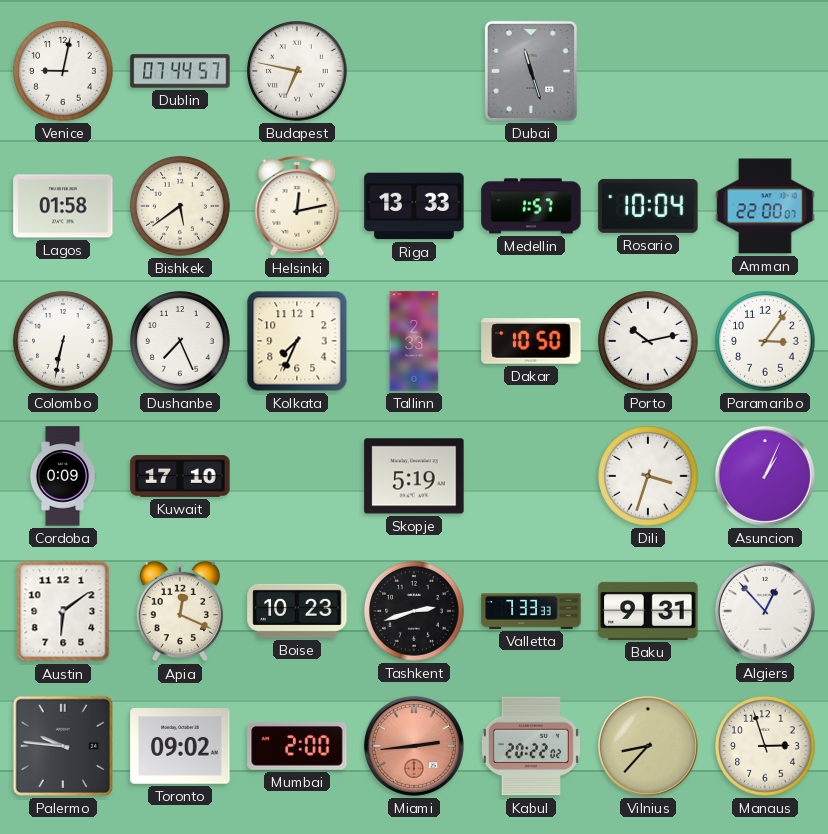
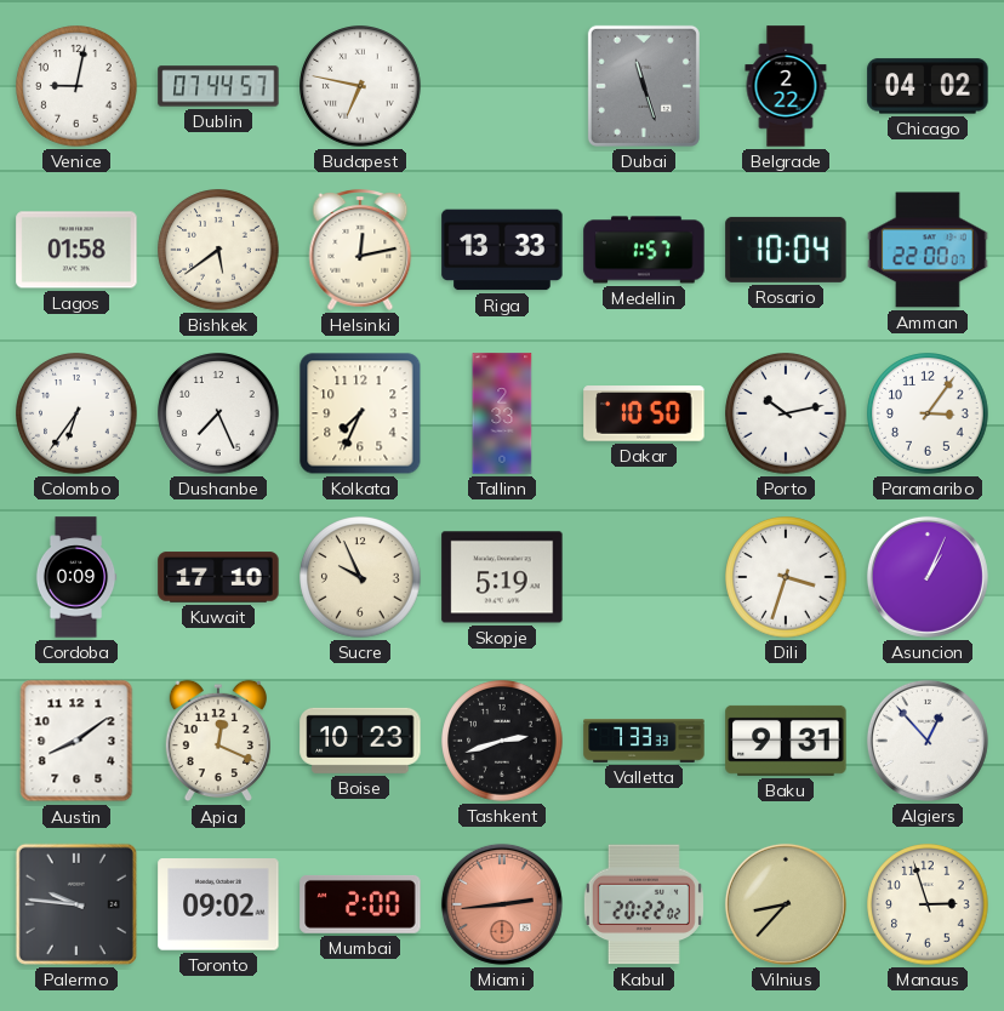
Belgrade: none -> 2:22
Chicago: none -> 04:02
Colombo: 6:32 -> 6:36
Sucre: none -> 9:56
Austin: 6:09 -> 8:09
